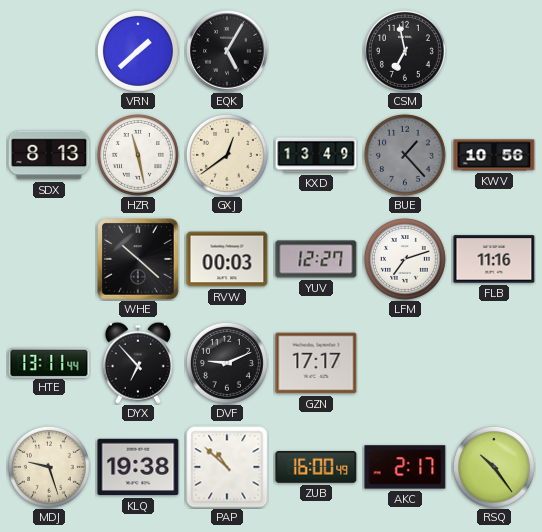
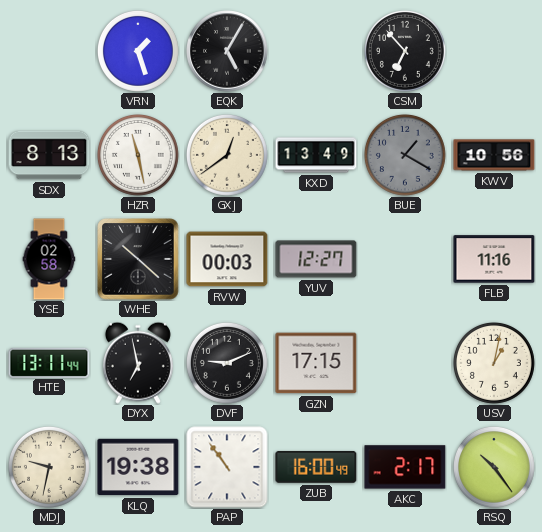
VRN: 1:38 -> 1:27
CSM: 6:58 -> 6:53
BUE: 1:23 -> 1:20
YSE: none -> 02:58
LFM: 7:12 -> none
DYX: 6:53 -> 6:58
GZN: 17:17 -> 17:15
USV: none -> 1:02
MDJ: 9:27 -> 9:32
PAP: 10:52 -> 10:54
